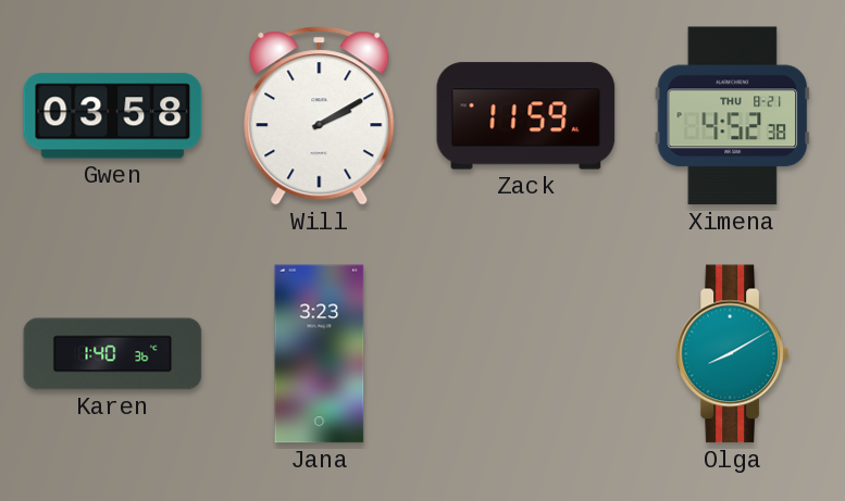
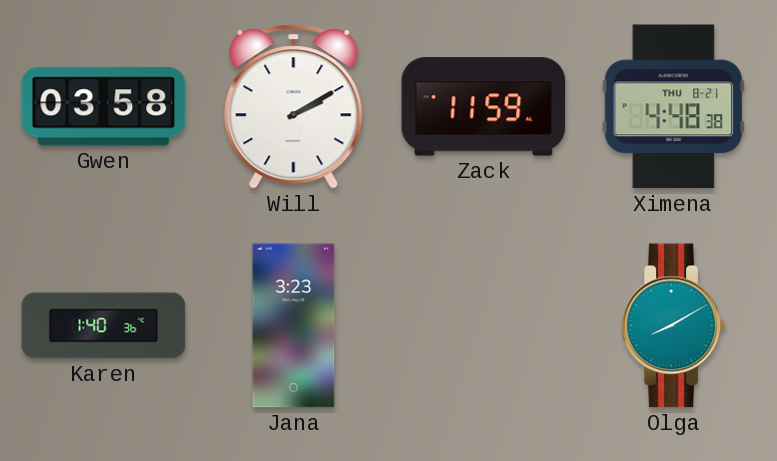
Ximena: 4:52 -> 4:48
